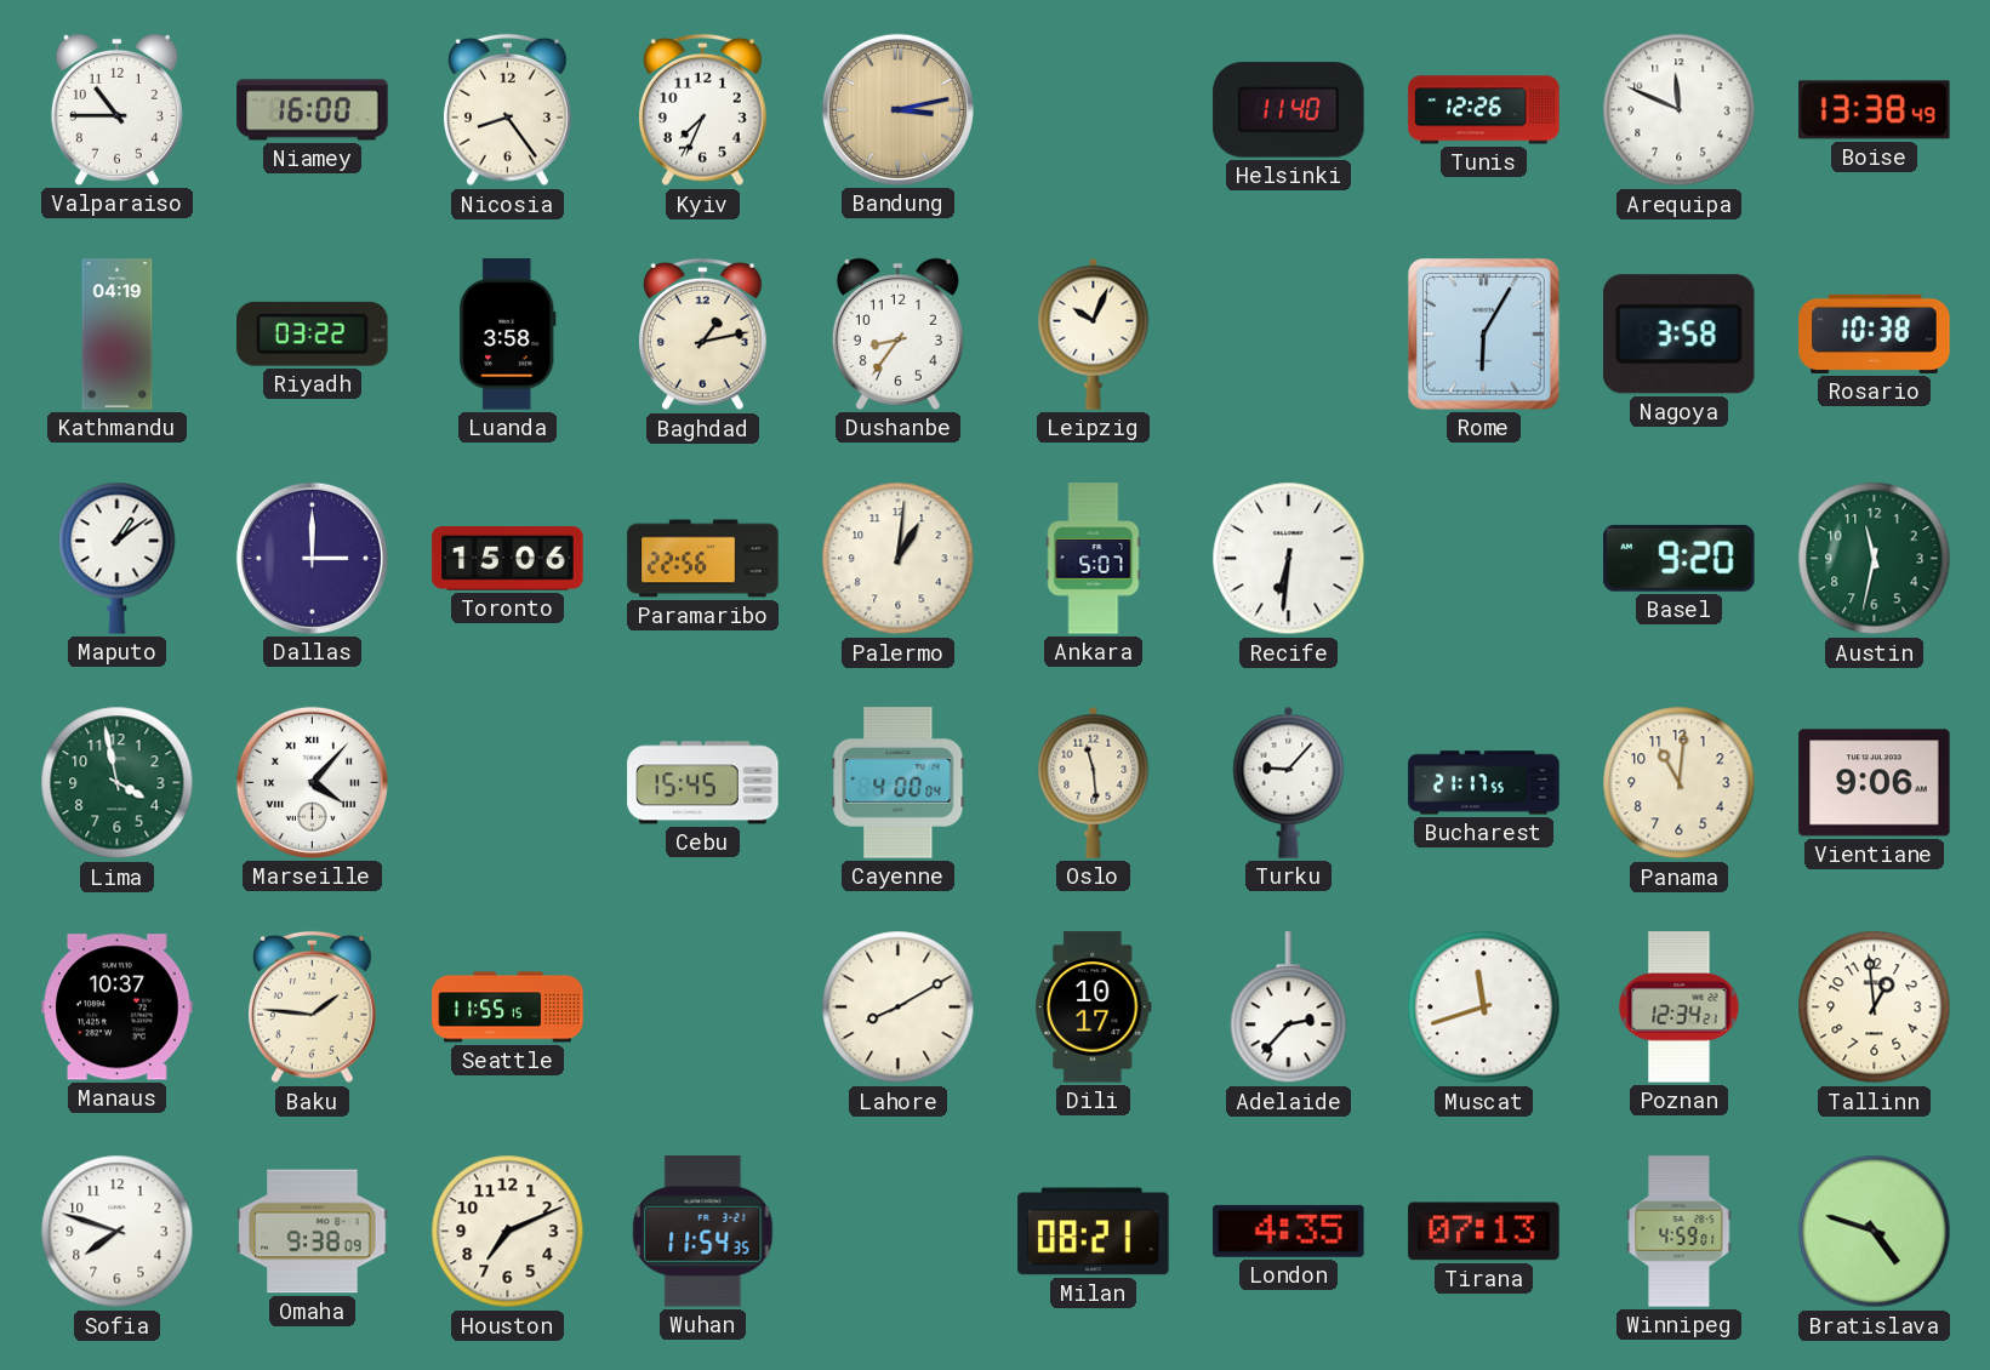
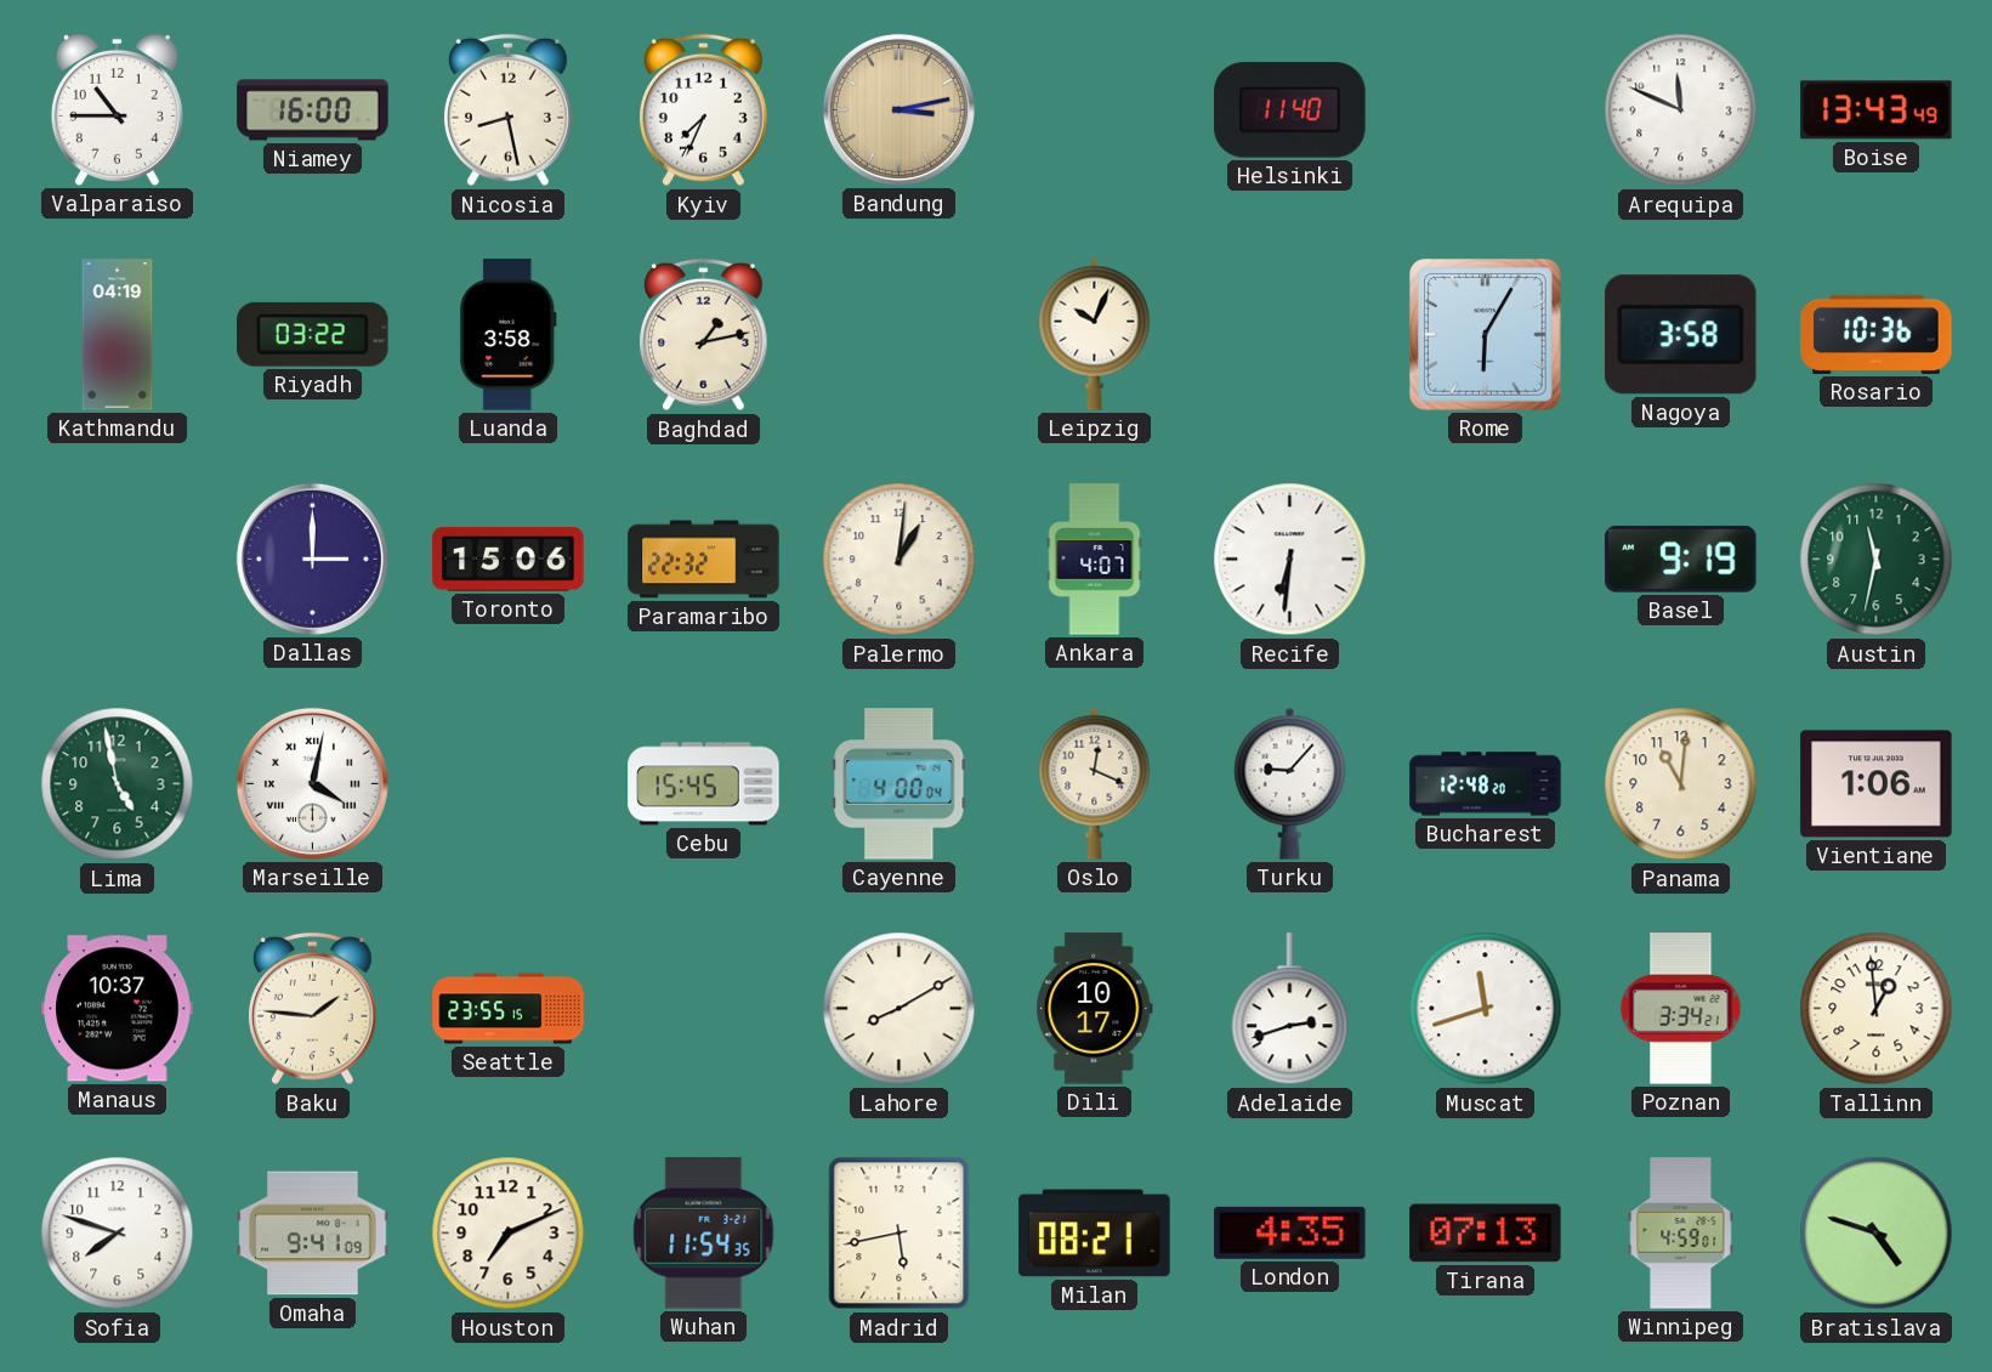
Nicosia: 8:24 -> 8:28
Tunis: 12:26 -> none
Boise: 13:38 -> 13:43
Dushanbe: 8:36 -> none
Rosario: 10:38 -> 10:36
Maputo: 1:09 -> none
Paramaribo: 22:56 -> 22:32
Ankara: 5:07 -> 4:07
Basel: 9:20 -> 9:19
Lima: 3:58 -> 4:58
Marseille: 4:07 -> 4:02
Oslo: 11:29 -> 12:19
Bucharest: 21:17 -> 12:48
Vientiane: 9:06 -> 1:06
Seattle: 11:55 -> 23:55
Adelaide: 2:37 -> 2:42
Poznan: 12:34 -> 3:34
Omaha: 9:38 -> 9:41
Madrid: none -> 5:43
